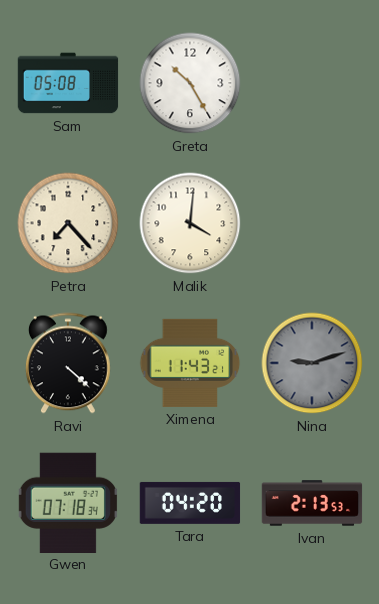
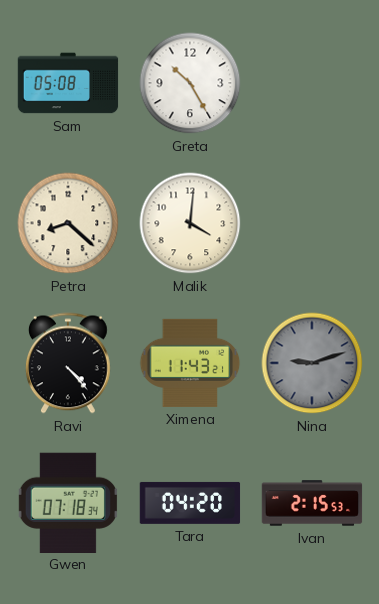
Petra: 7:23 -> 8:22
Ravi: 4:22 -> 4:23
Ivan: 2:13 -> 2:15
